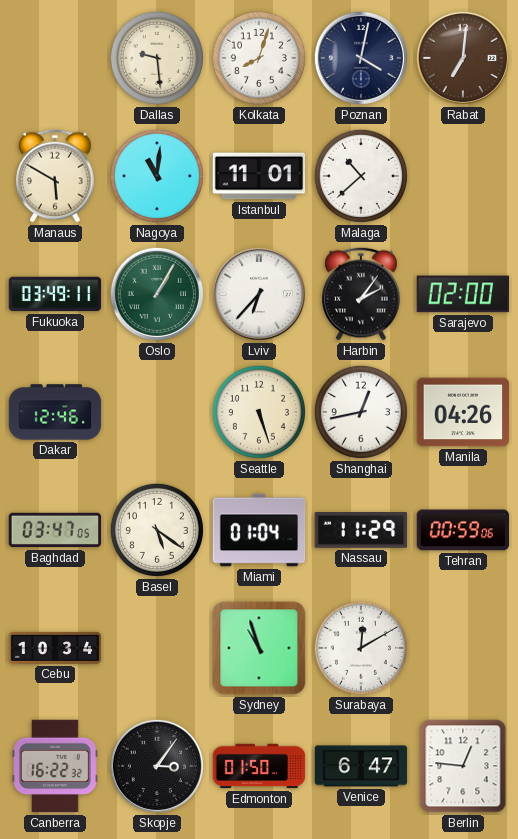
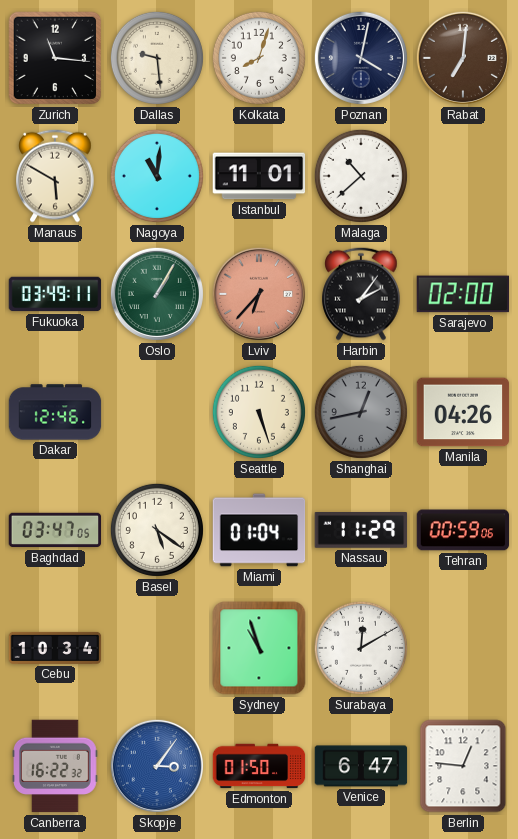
Zurich: none -> 11:16
Lviv dial: white -> salmon
Shanghai dial: white -> grey
Skopje dial: black -> blue
